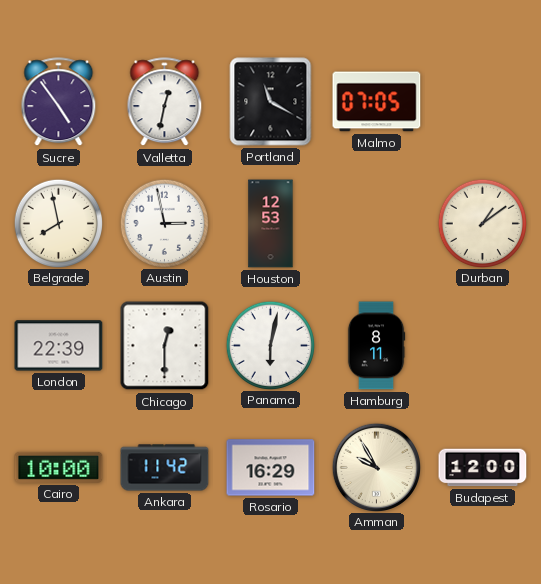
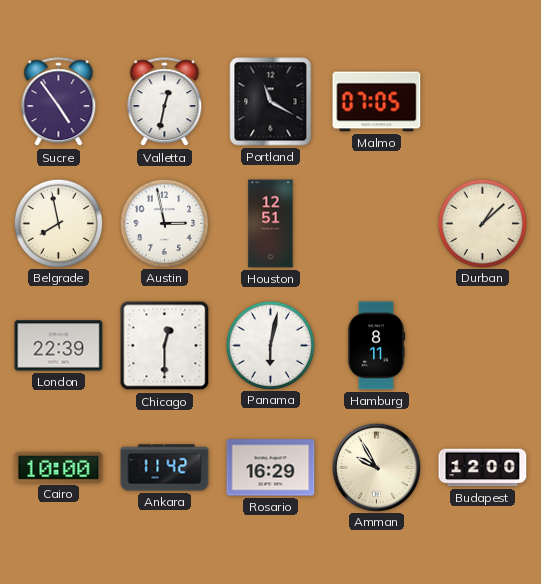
Houston: 12:53 -> 12:51
Durban: 1:09 -> 1:08
